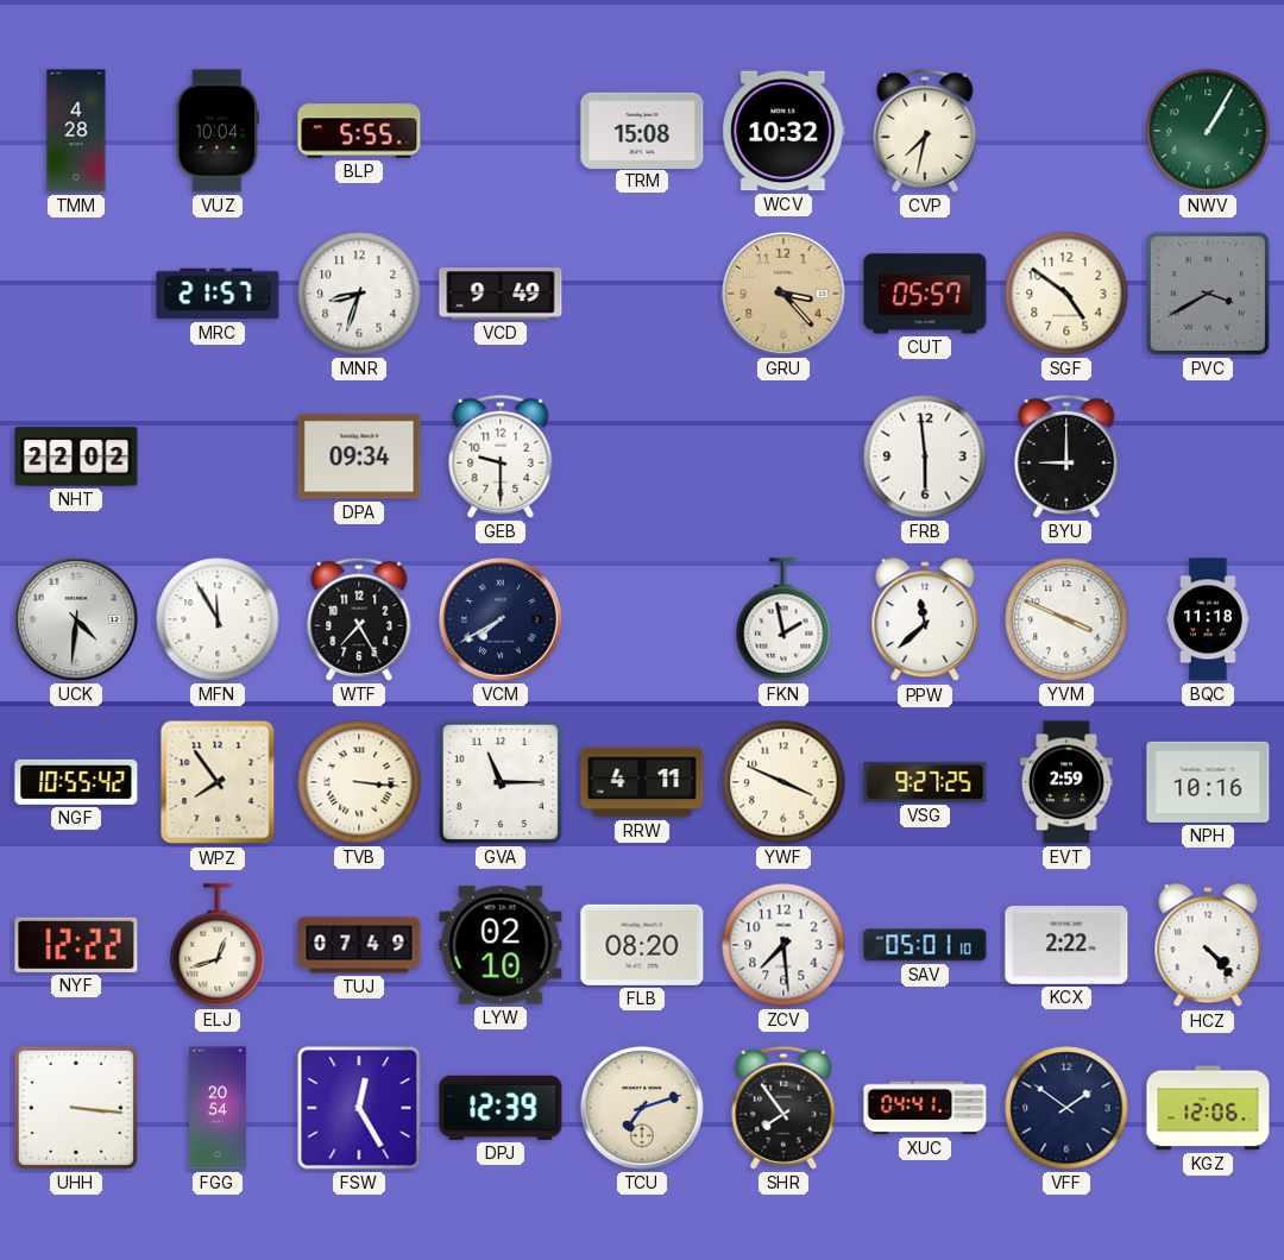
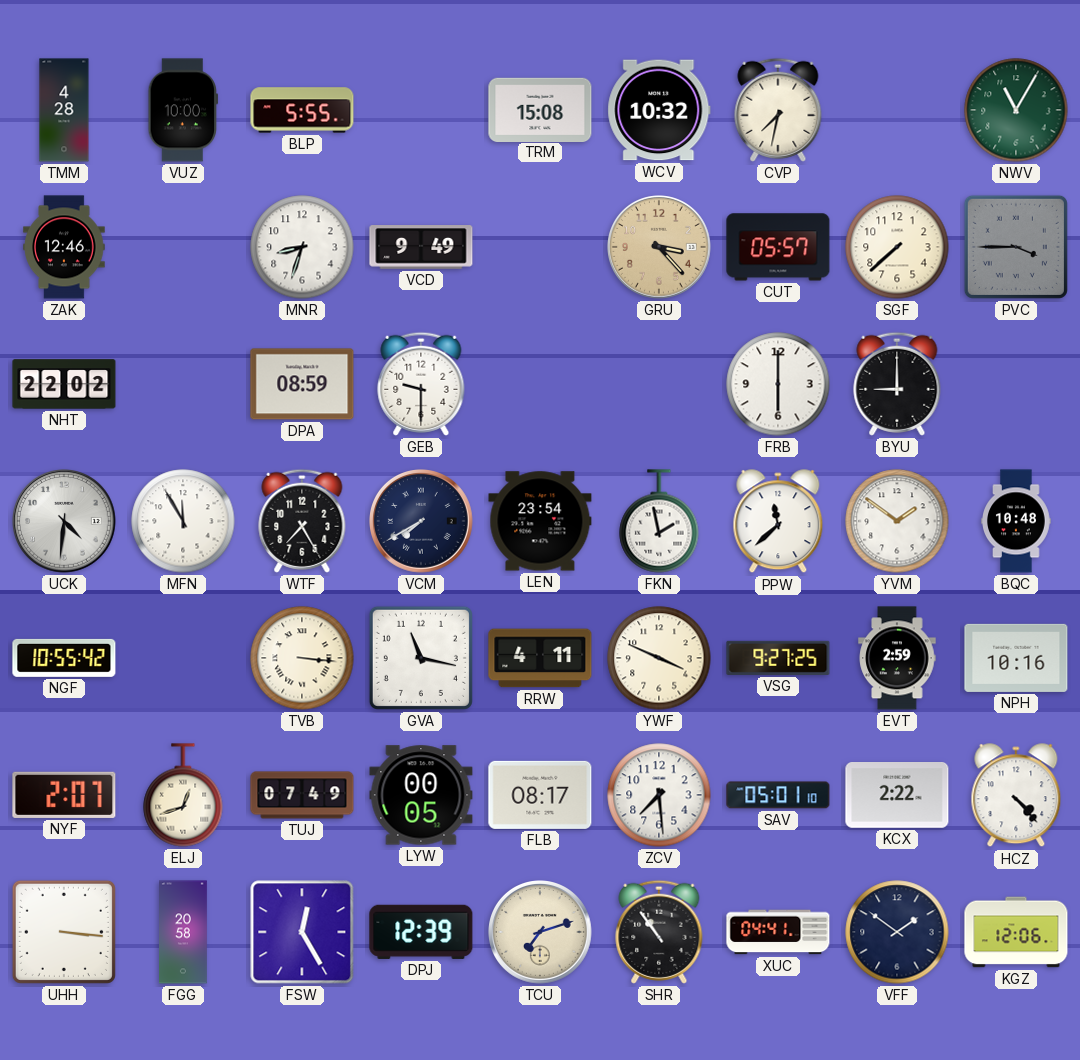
VUZ: 10:04 -> 10:00
NWV: 1:05 -> 11:05
ZAK: none -> 12:46
MRC: 21:57 -> none
SGF: 4:51 -> 7:38
PVC: 3:40 -> 3:45
DPA: 09:34 -> 08:59
FRB: 5:59 -> 6:00
LEN: none -> 23:54
YVM: 3:49 -> 1:51
BQC: 11:18 -> 10:48
WPZ: 7:54 -> none
GVA: 11:15 -> 11:17
NYF: 12:22 -> 2:07
LYW: 02:10 -> 00:05
FLB: 08:20 -> 08:17
FGG: 20:54 -> 20:58
SHR: 7:54 -> 10:54
